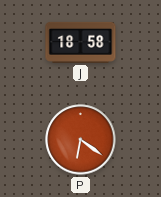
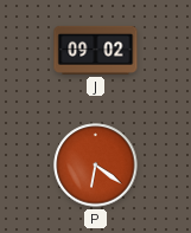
J: 18:58 -> 09:02
